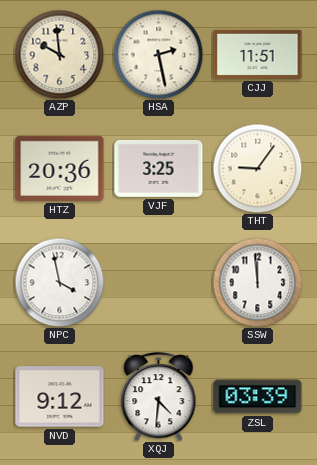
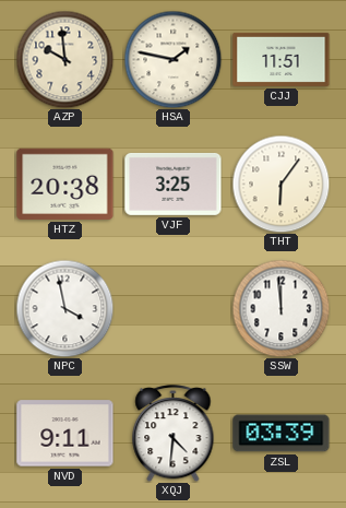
HSA: 2:28 -> 1:47
HTZ: 20:36 -> 20:38
THT: 9:06 -> 6:06
NVD: 9:12 -> 9:11
